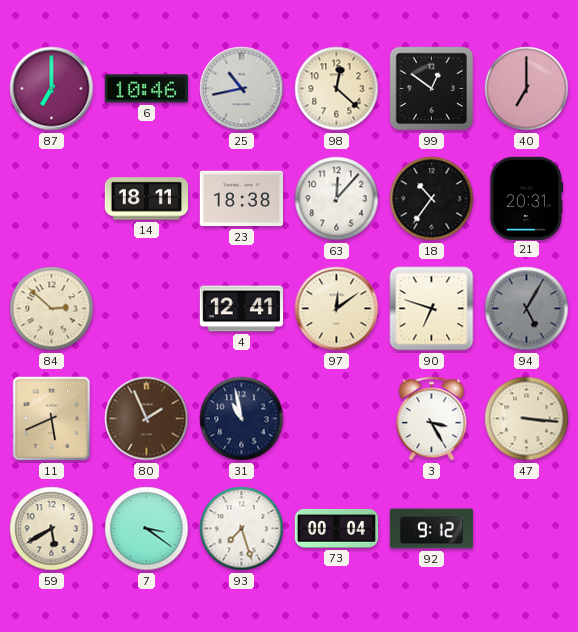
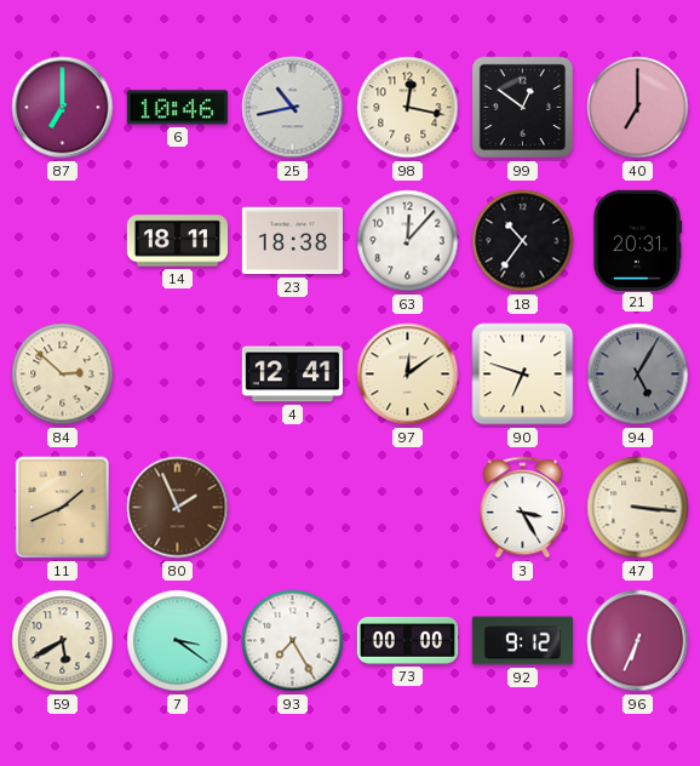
98: 12:22 -> 12:17
11: 5:41 -> 1:41
31: 10:58 -> none
93: 7:27 -> 7:25
73: 00:04 -> 00:00
96: none -> 6:34
